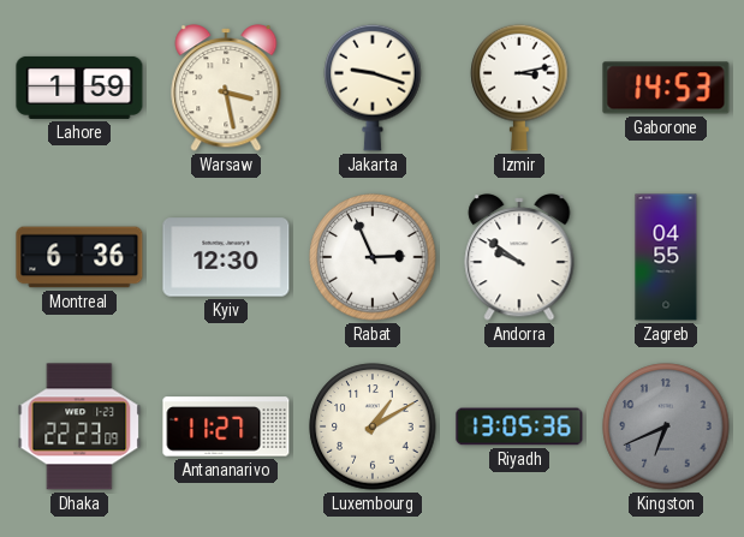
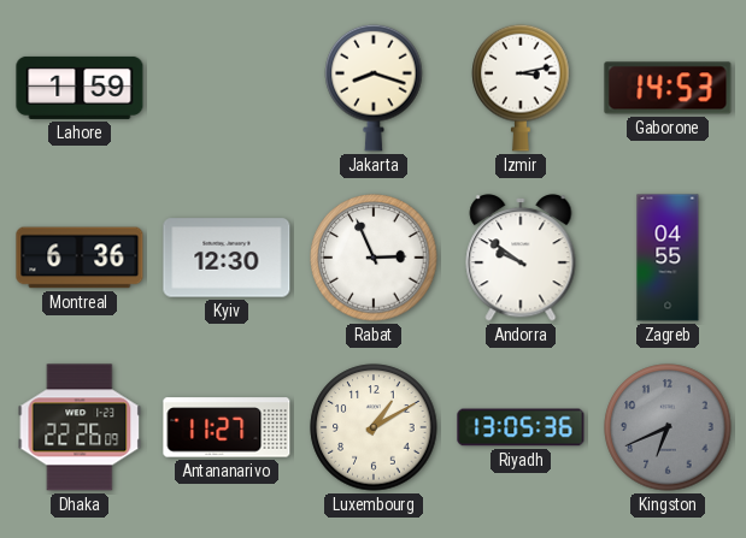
Warsaw: 3:28 -> none
Jakarta: 9:18 -> 8:18
Dhaka: 22:23 -> 22:26
